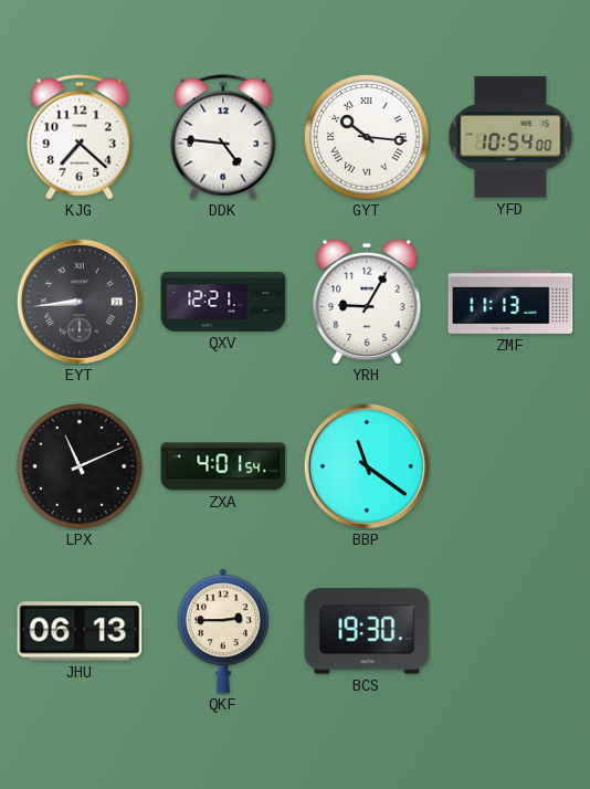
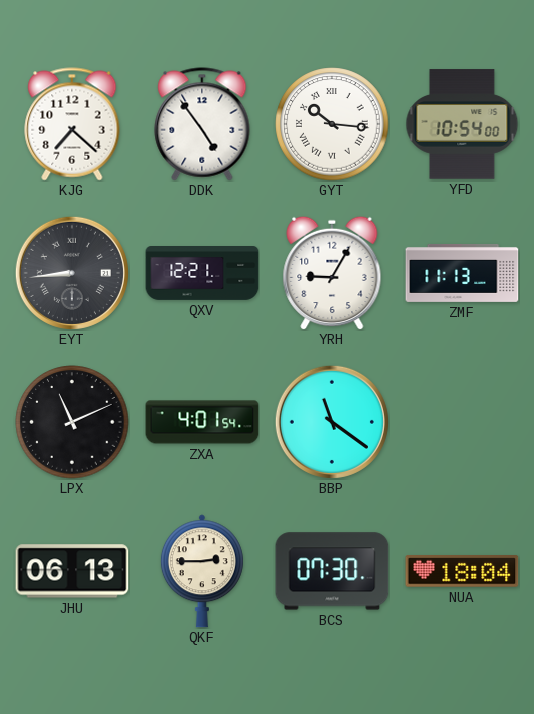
DDK: 4:46 -> 4:54
BCS: 19:30 -> 07:30
NUA: none -> 18:04
